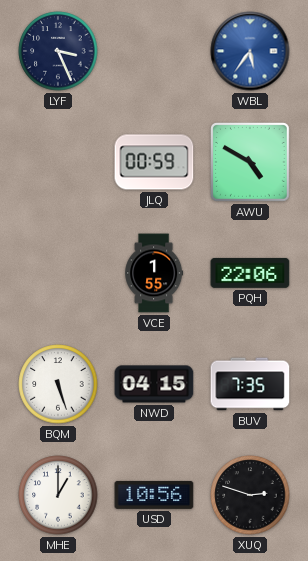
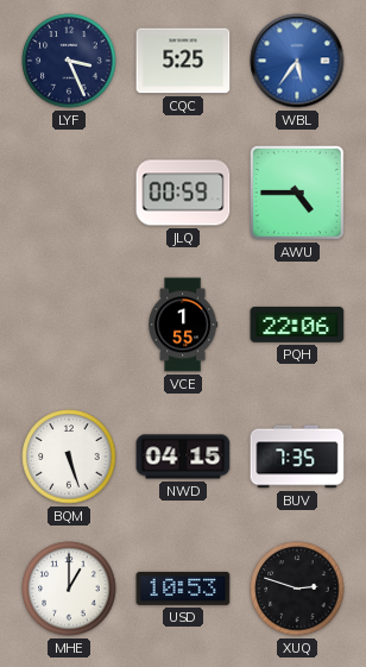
CQC: none -> 5:25
AWU: 4:50 -> 4:45
USD: 10:56 -> 10:53
